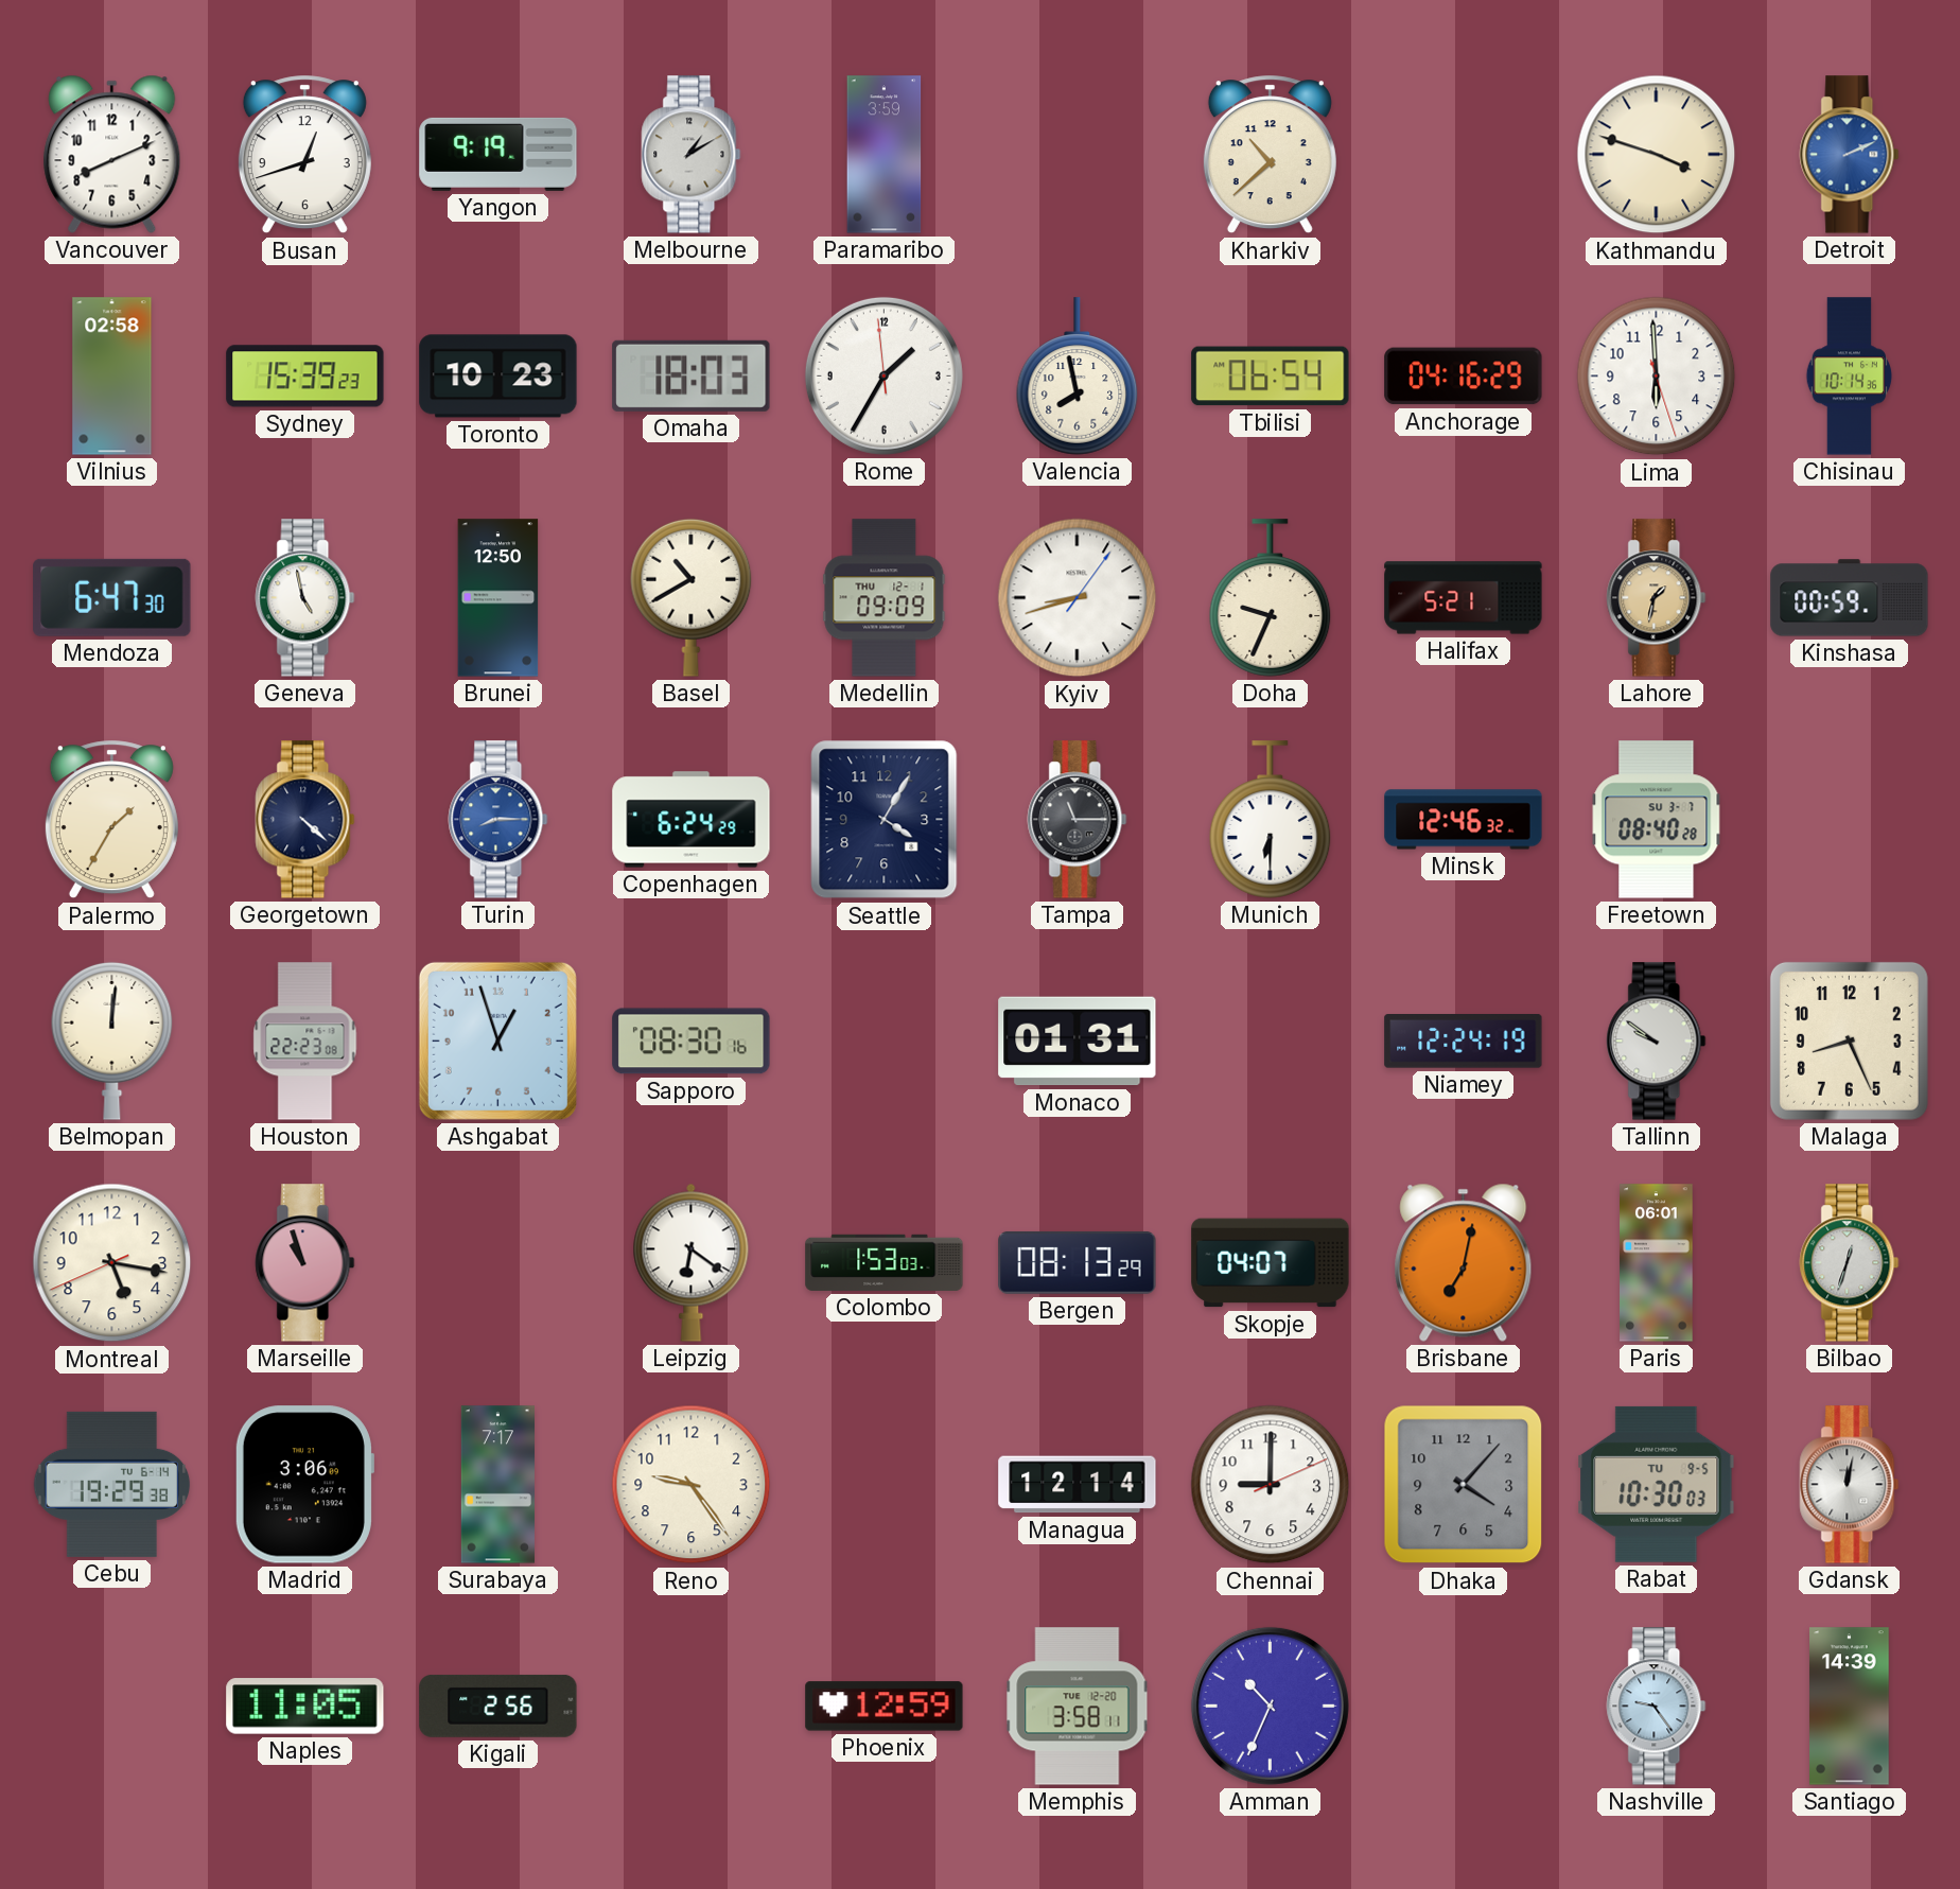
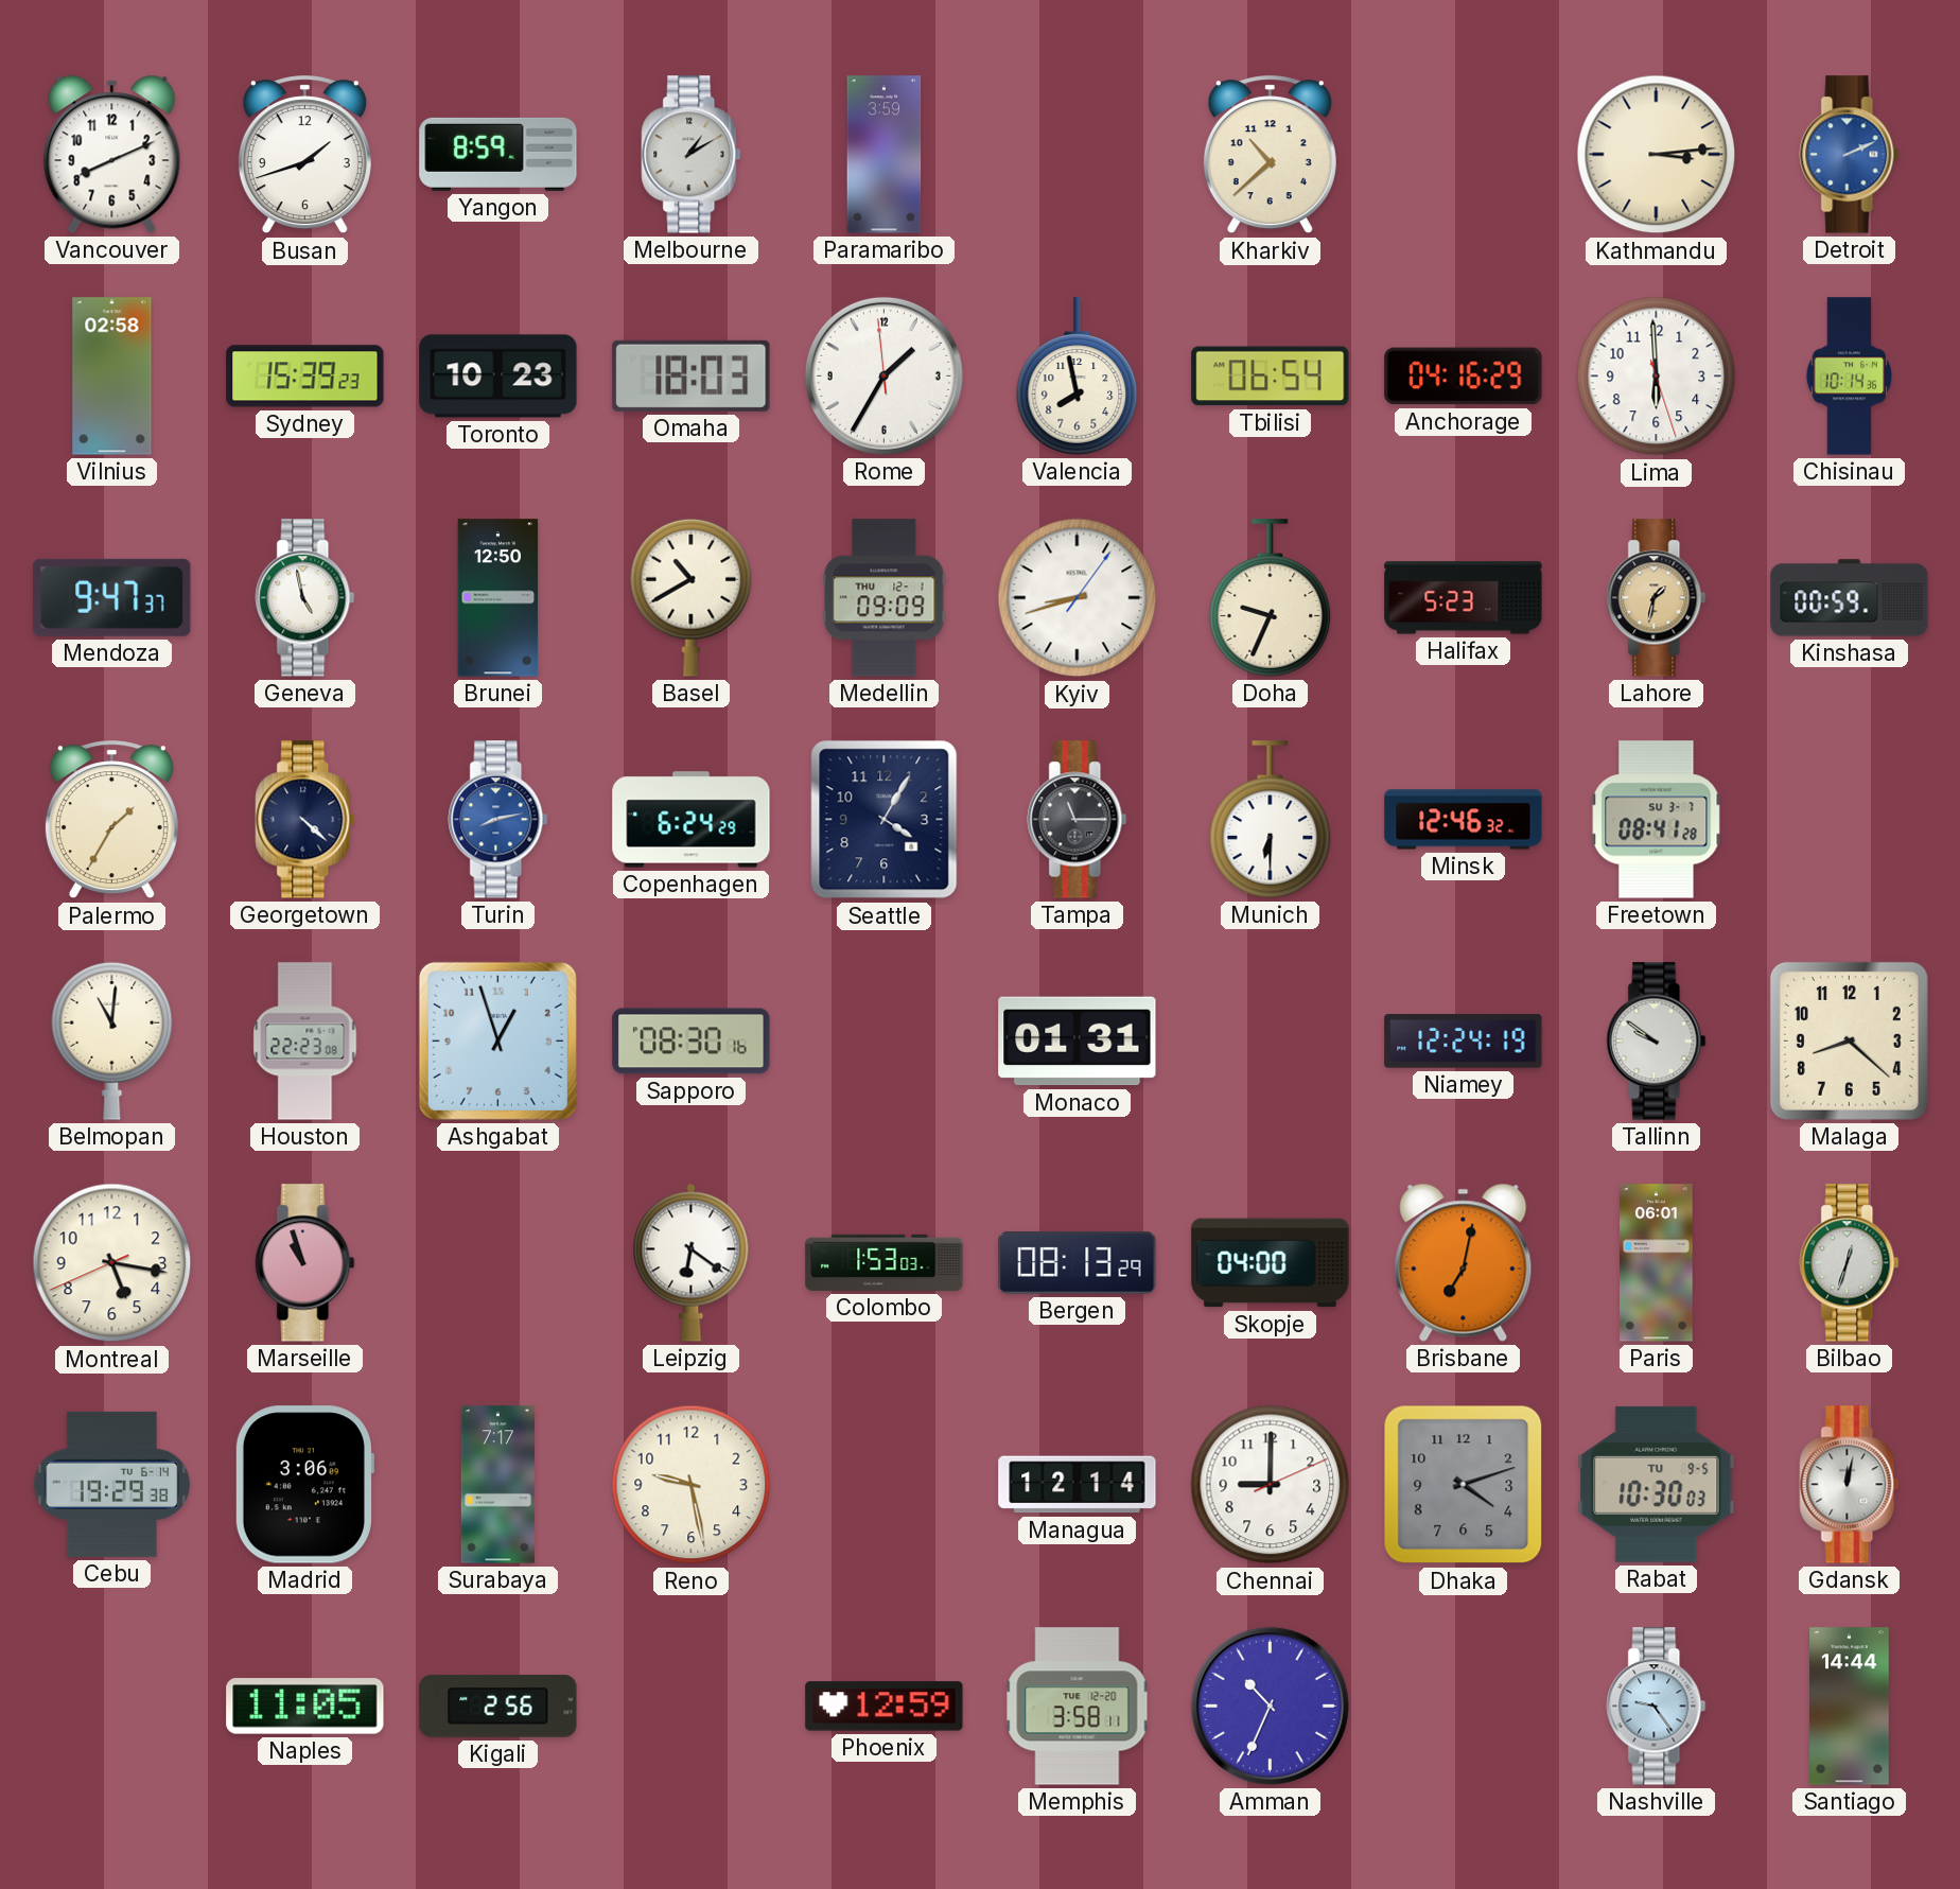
Busan: 12:42 -> 1:42
Yangon: 9:19 -> 8:59
Kathmandu: 3:48 -> 3:14
Mendoza: 6:47 -> 9:47
Halifax: 5:21 -> 5:23
Turin: 8:15 -> 8:13
Freetown: 08:40 -> 08:41
Belmopan: 12:01 -> 11:01
Malaga: 8:26 -> 8:22
Skopje: 04:07 -> 04:00
Reno: 9:24 -> 9:28
Dhaka: 4:07 -> 4:12
Santiago: 14:39 -> 14:44
